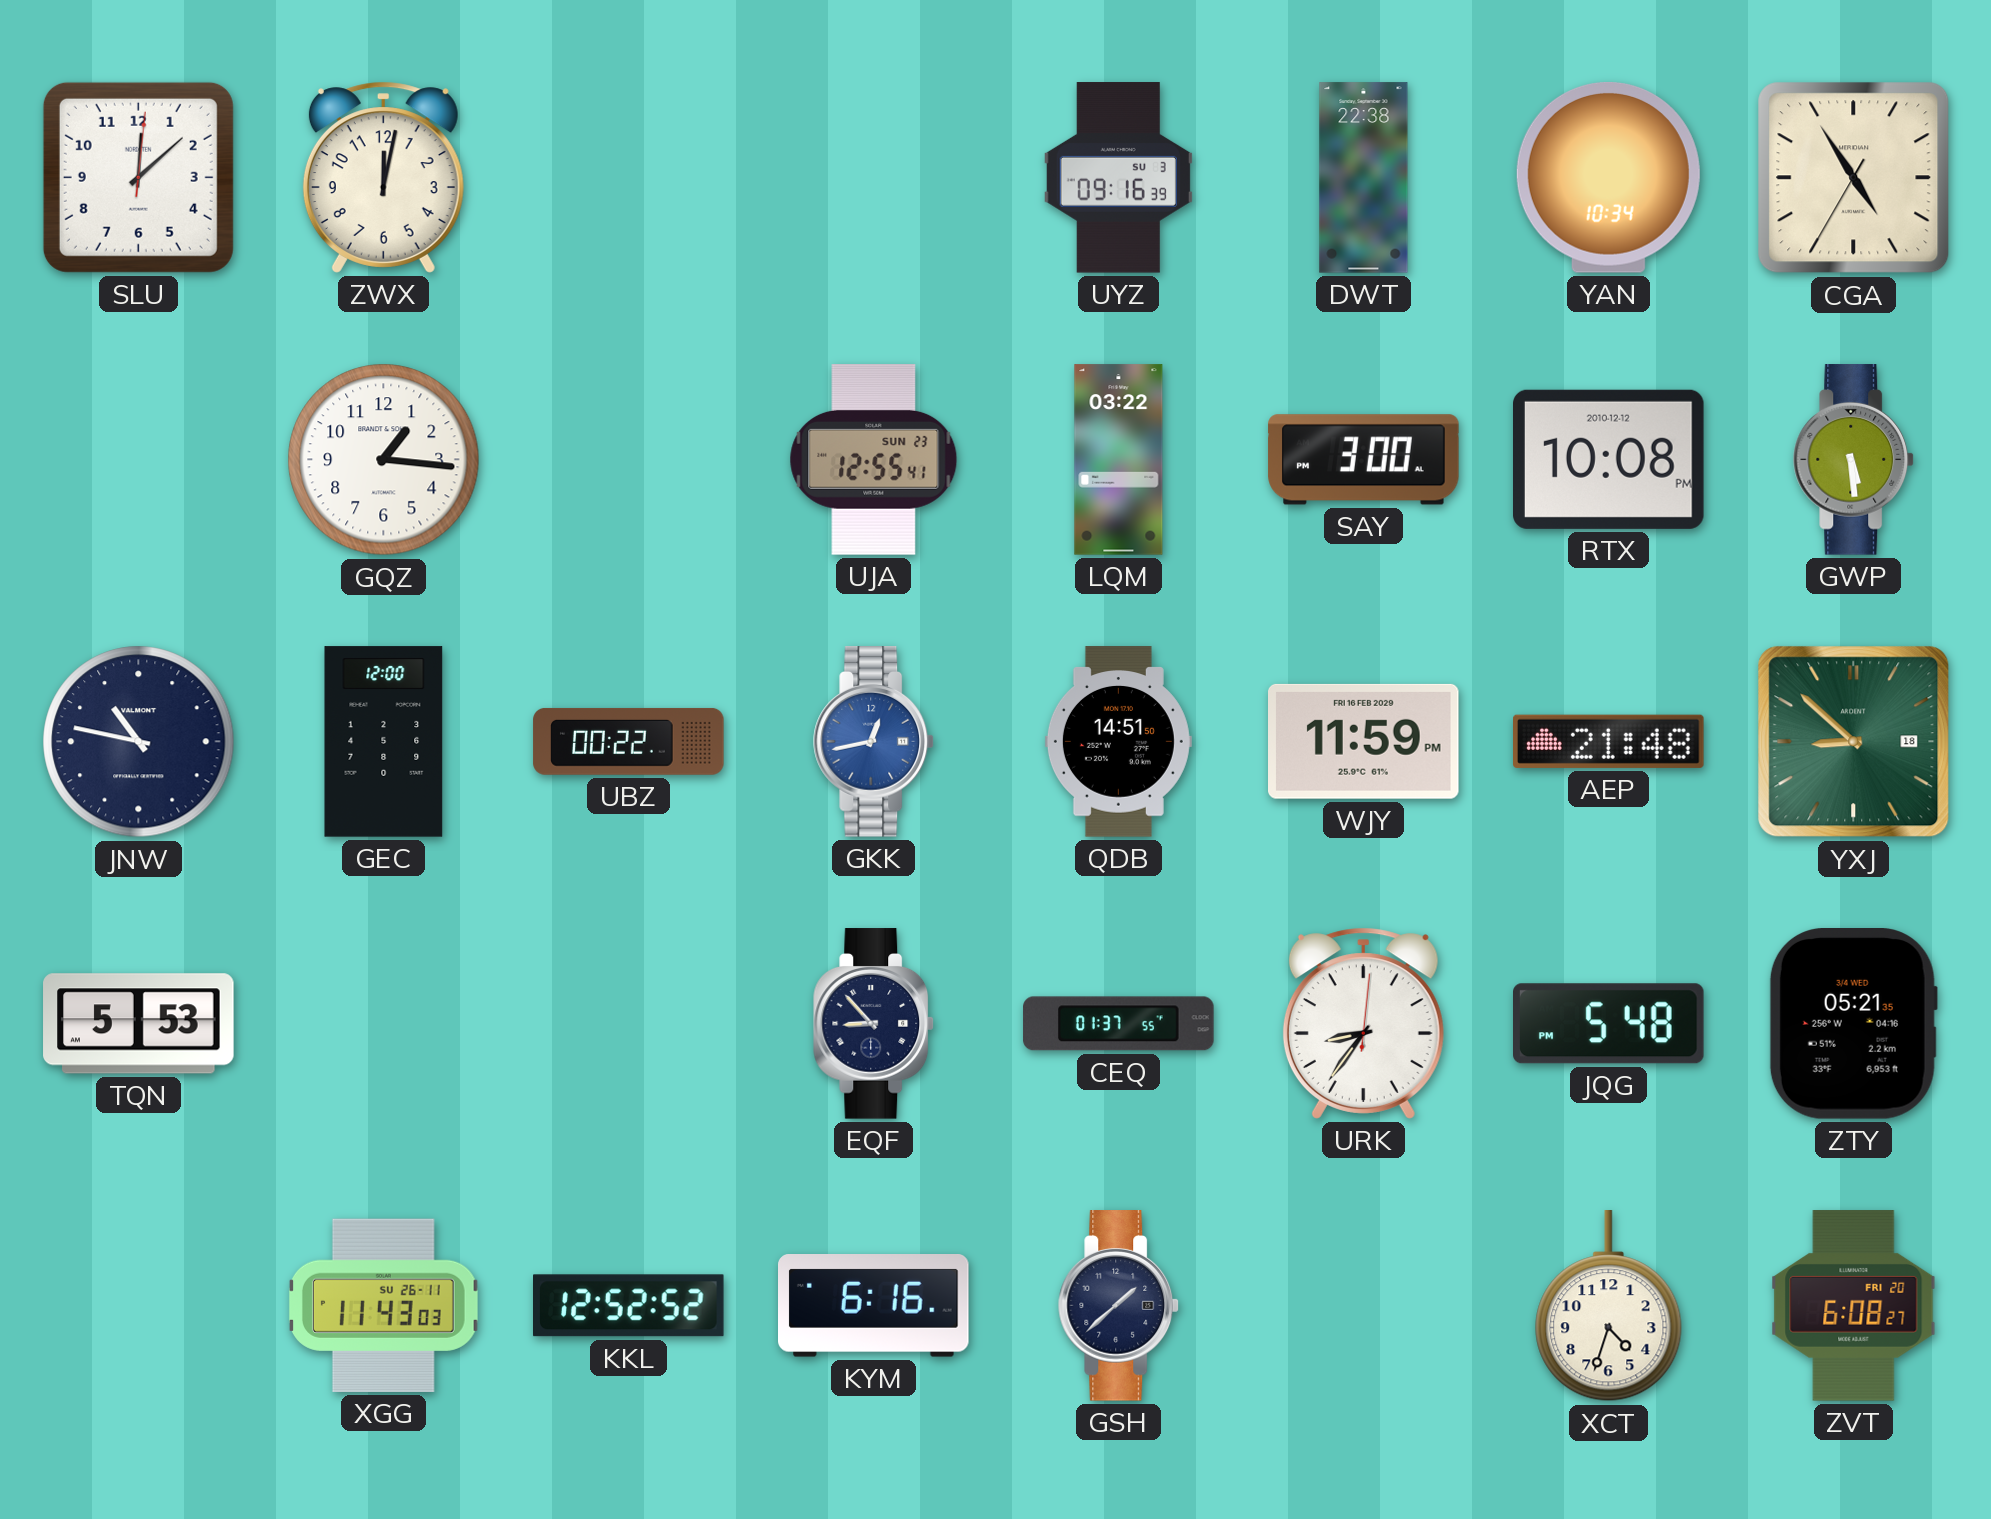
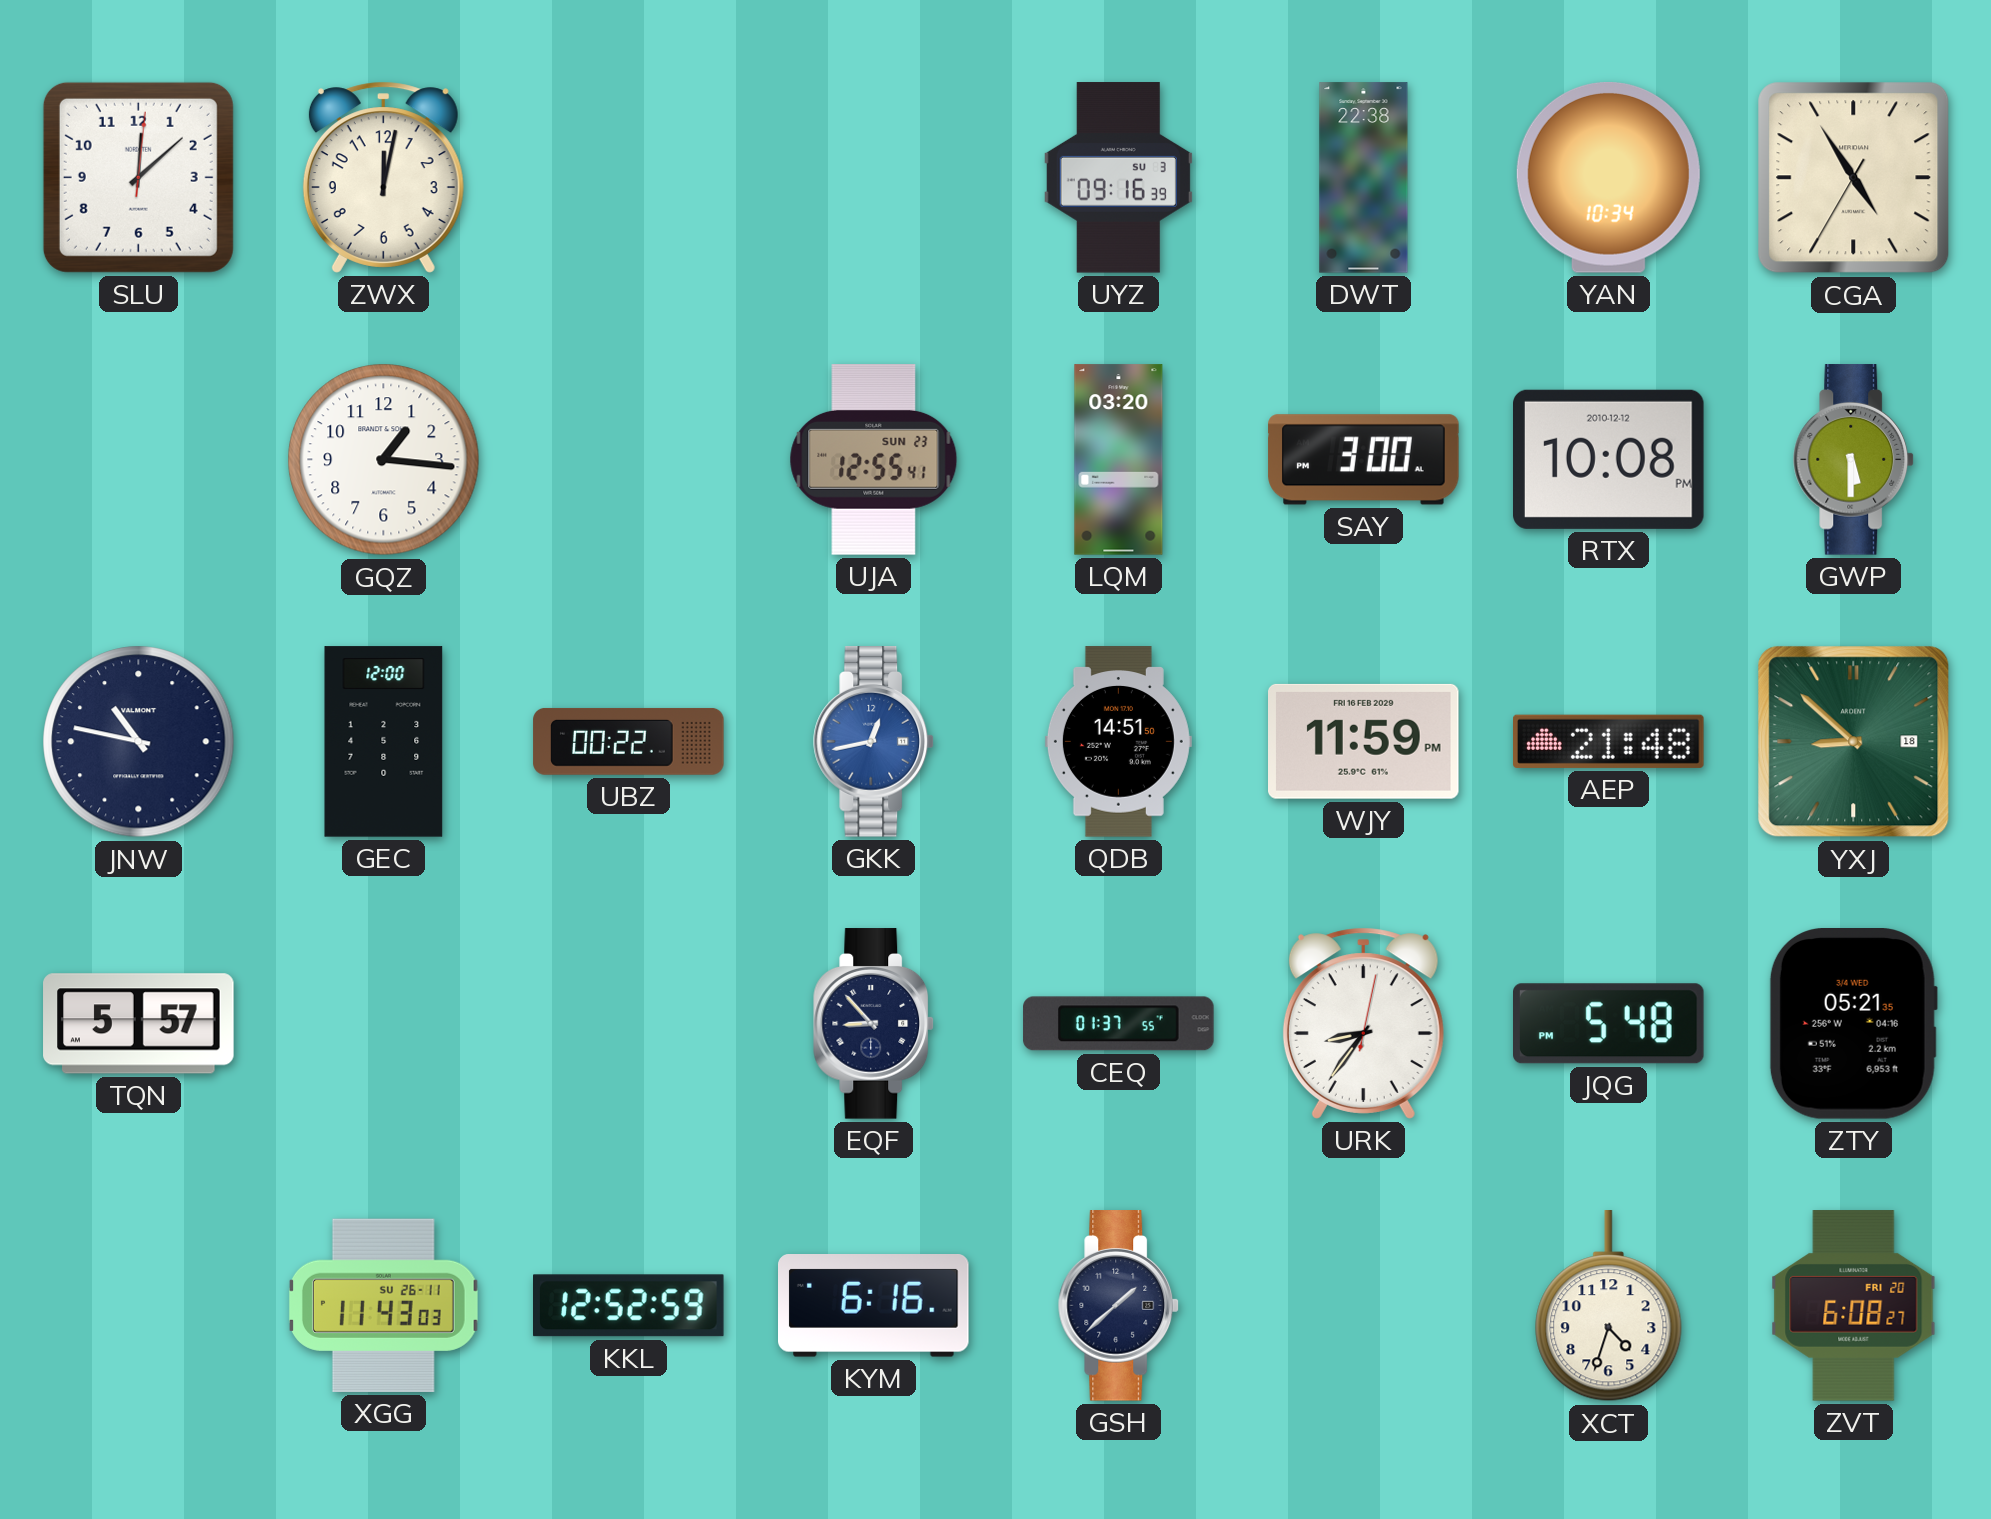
LQM: 03:22 -> 03:20
GWP: 5:29 -> 5:30
TQN: 5:53 -> 5:57
URK: 8:36:01 -> 8:36:02
KKL: 12:52:52 -> 12:52:59
